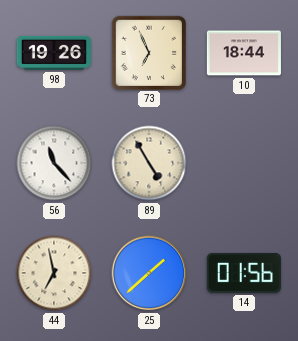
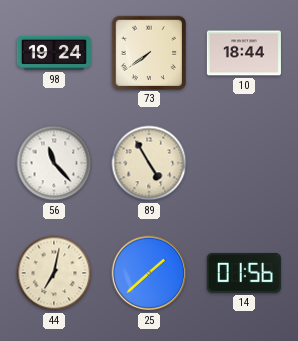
98: 19:26 -> 19:24
73: 6:56 -> 7:39
44: 6:58 -> 7:02
